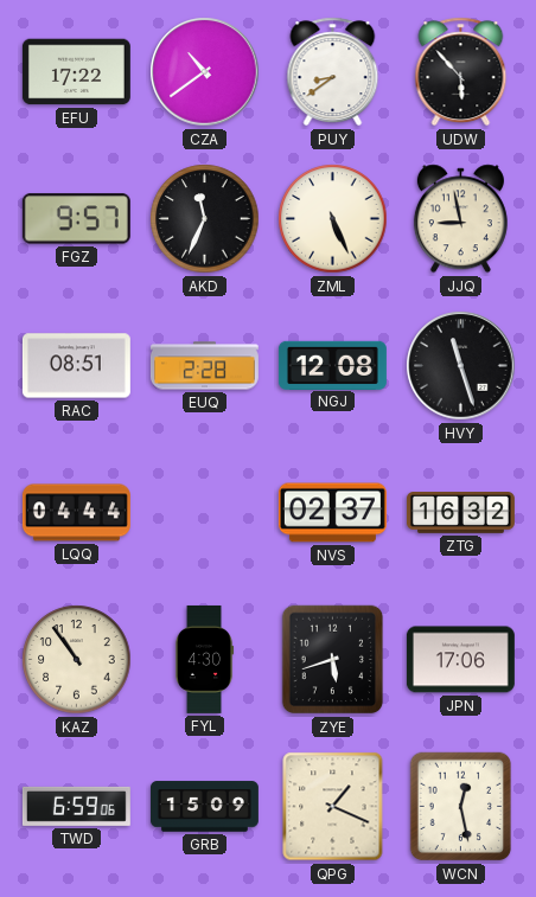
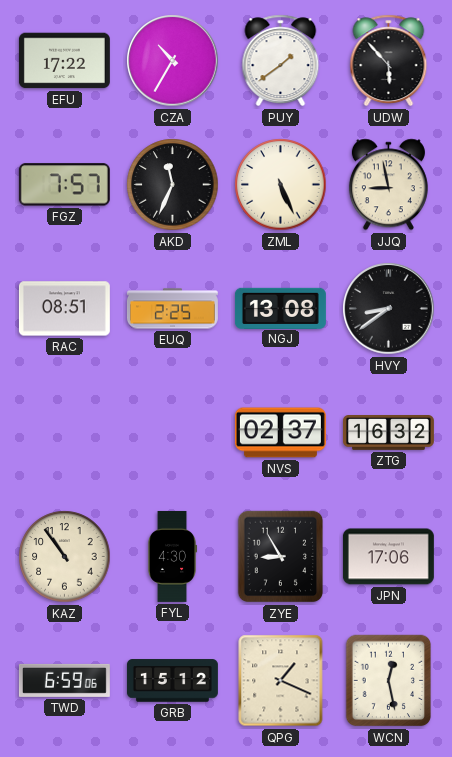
CZA: 10:39 -> 10:35
PUY: 8:39 -> 1:39
FGZ: 9:57 -> 7:57
EUQ: 2:28 -> 2:25
NGJ: 12:08 -> 13:08
HVY: 11:27 -> 8:39
LQQ: 04:44 -> none
ZYE: 5:42 -> 8:55
GRB: 15:09 -> 15:12
